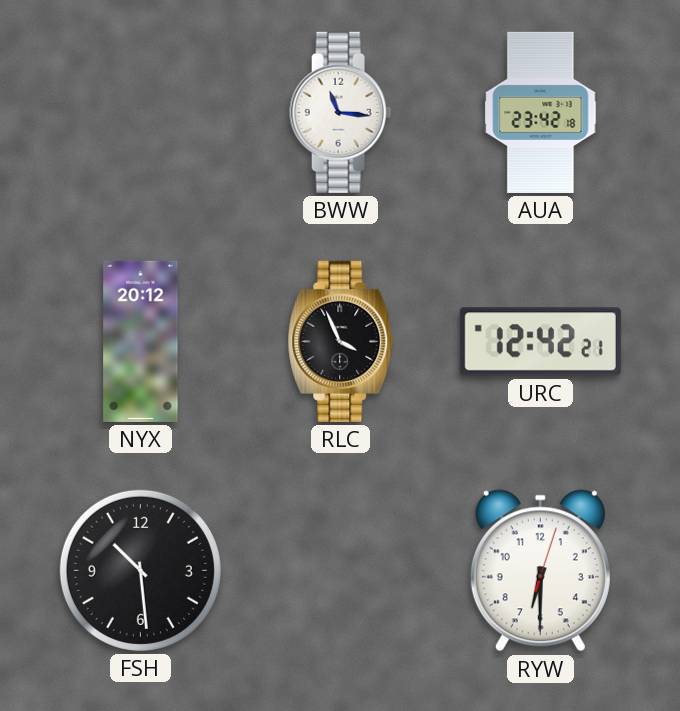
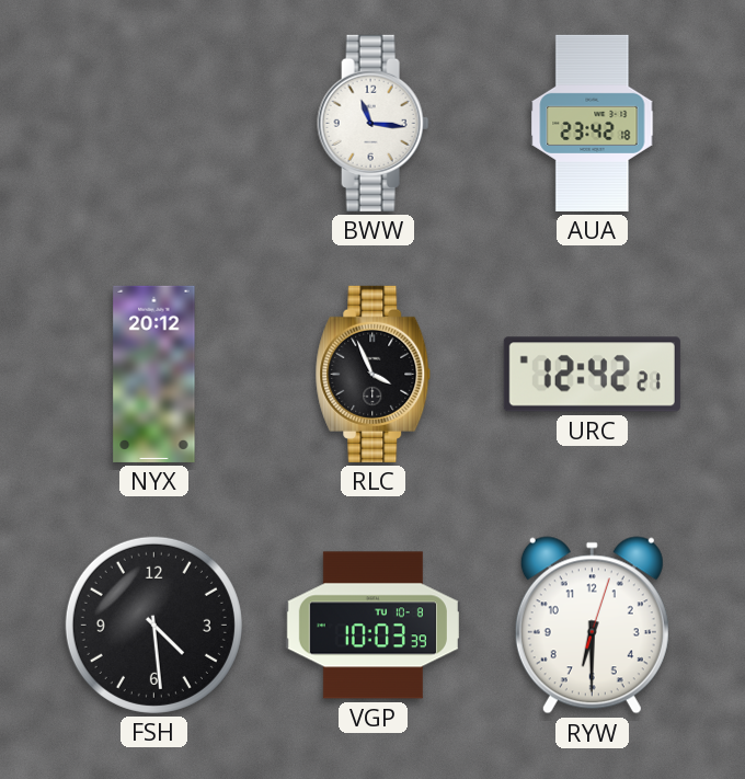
FSH: 10:29 -> 4:29
VGP: none -> 10:03
